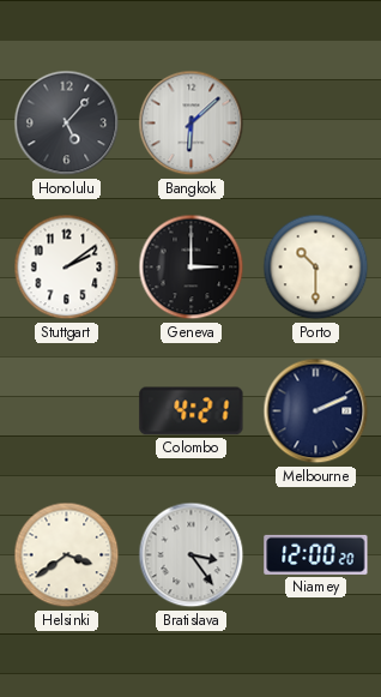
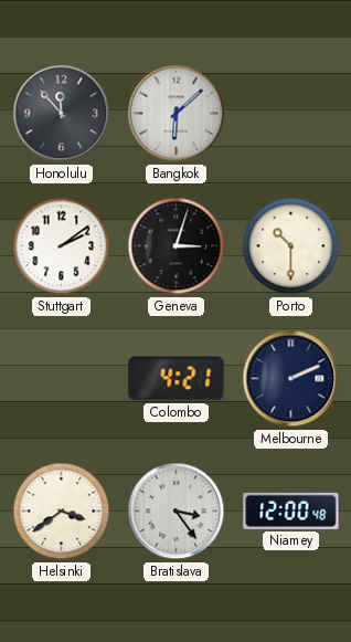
Honolulu: 5:07 -> 11:53
Geneva: 3:00 -> 3:03
Niamey: 12:00:20 -> 12:00:48
